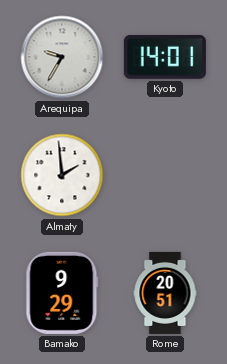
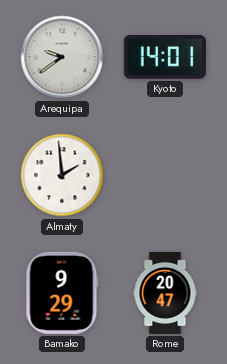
Arequipa: 9:35 -> 9:39
Rome: 20:51 -> 20:47
